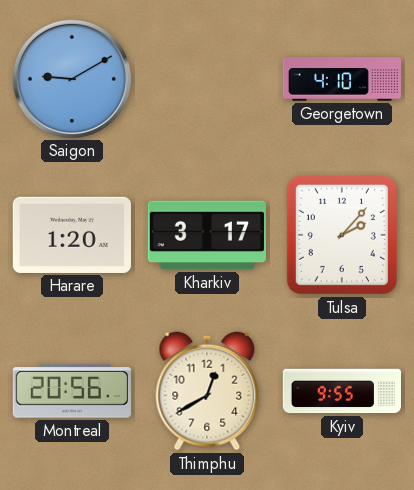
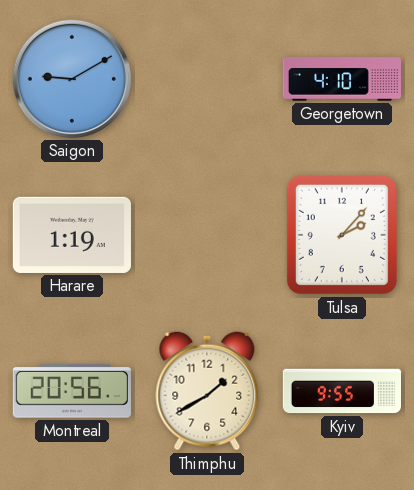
Harare: 1:20 -> 1:19
Kharkiv: 3:17 -> none
Thimphu: 12:40 -> 1:40
